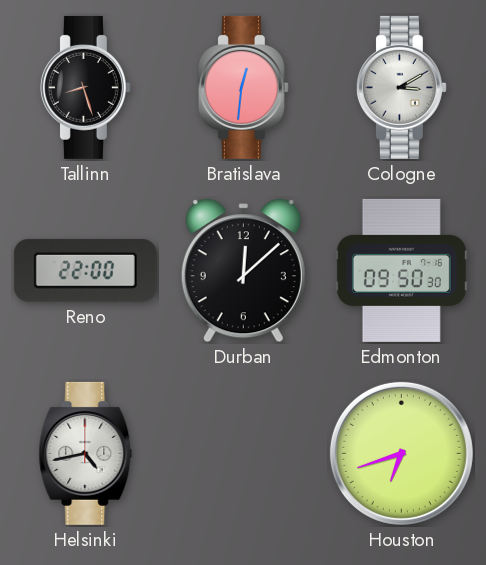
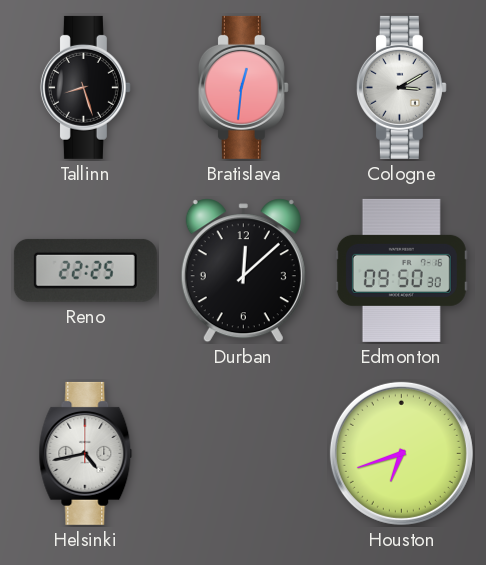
Reno: 22:00 -> 22:25
